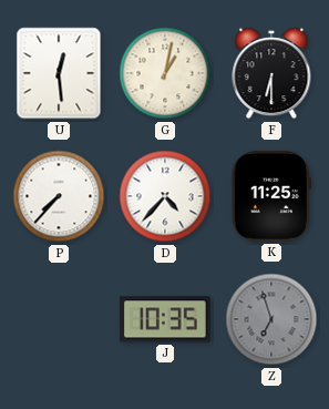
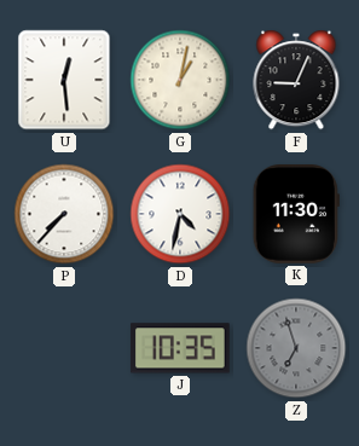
F: 6:30 -> 9:04
D: 4:37 -> 4:32
K: 11:25 -> 11:30
